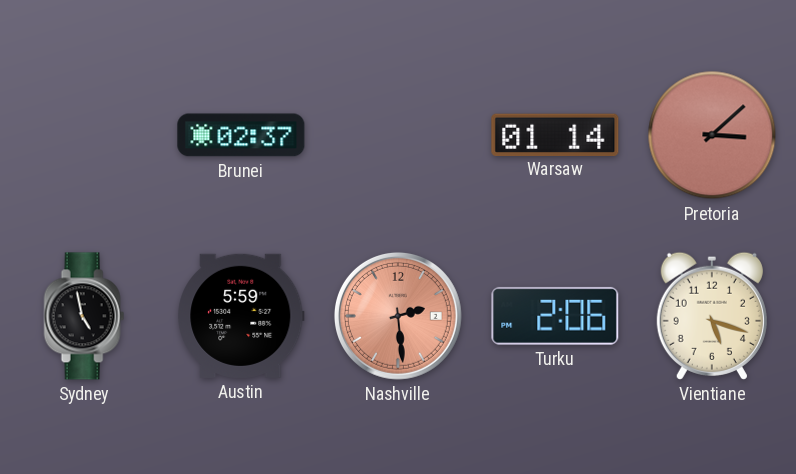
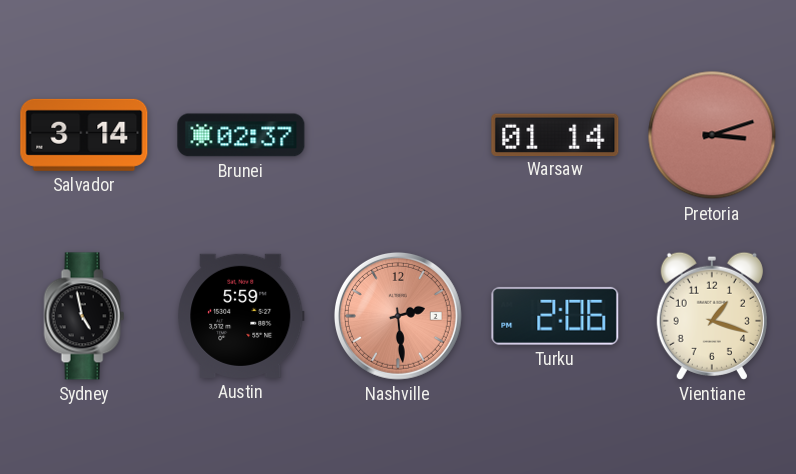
Salvador: none -> 3:14
Pretoria: 3:08 -> 3:12
Vientiane: 5:18 -> 1:18
